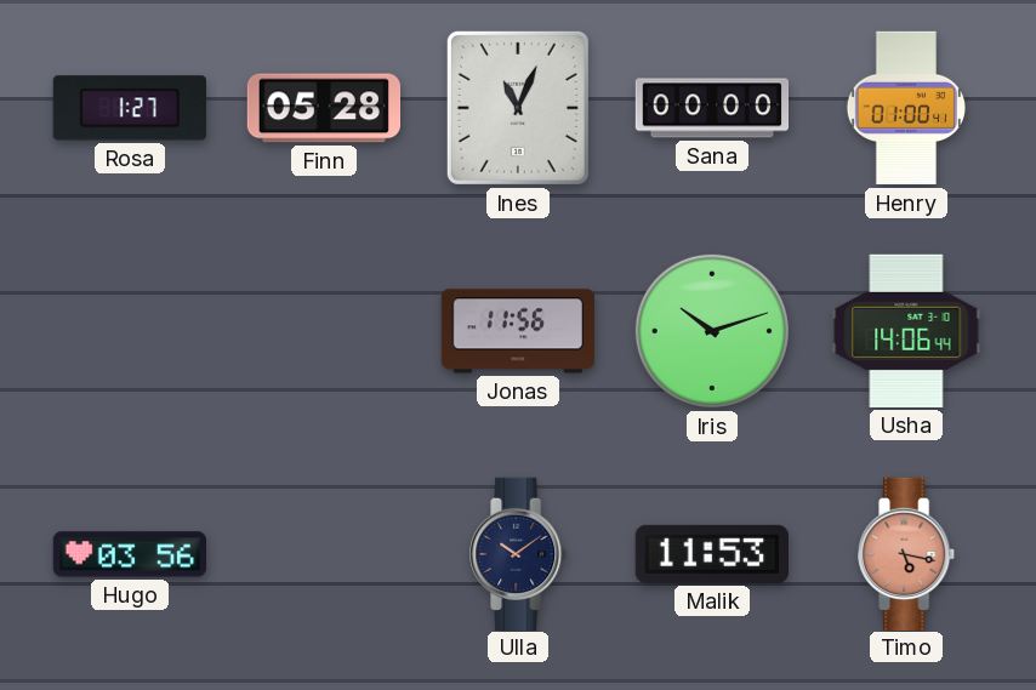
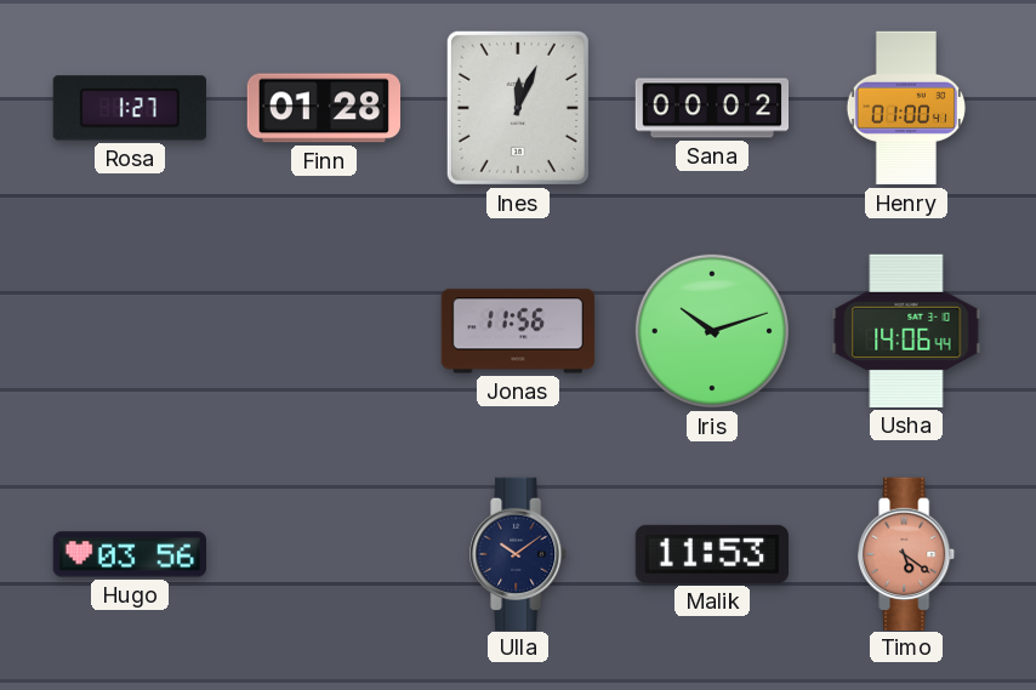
Finn: 05:28 -> 01:28
Ines: 11:04 -> 12:04
Sana: 00:00 -> 00:02
Timo: 5:17 -> 5:21
